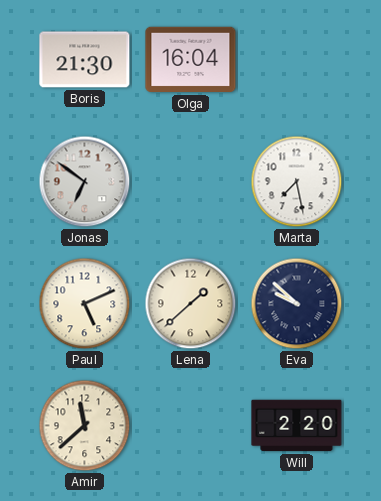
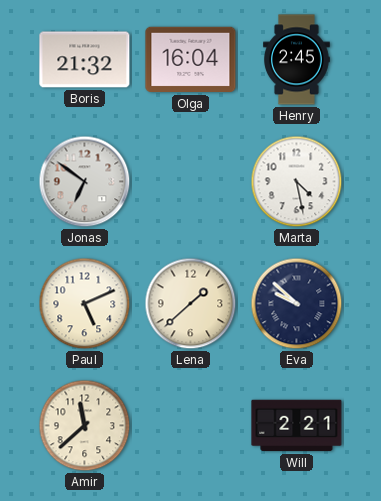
Boris: 21:30 -> 21:32
Henry: none -> 2:45
Marta: 7:28 -> 4:28
Will: 2:20 -> 2:21
